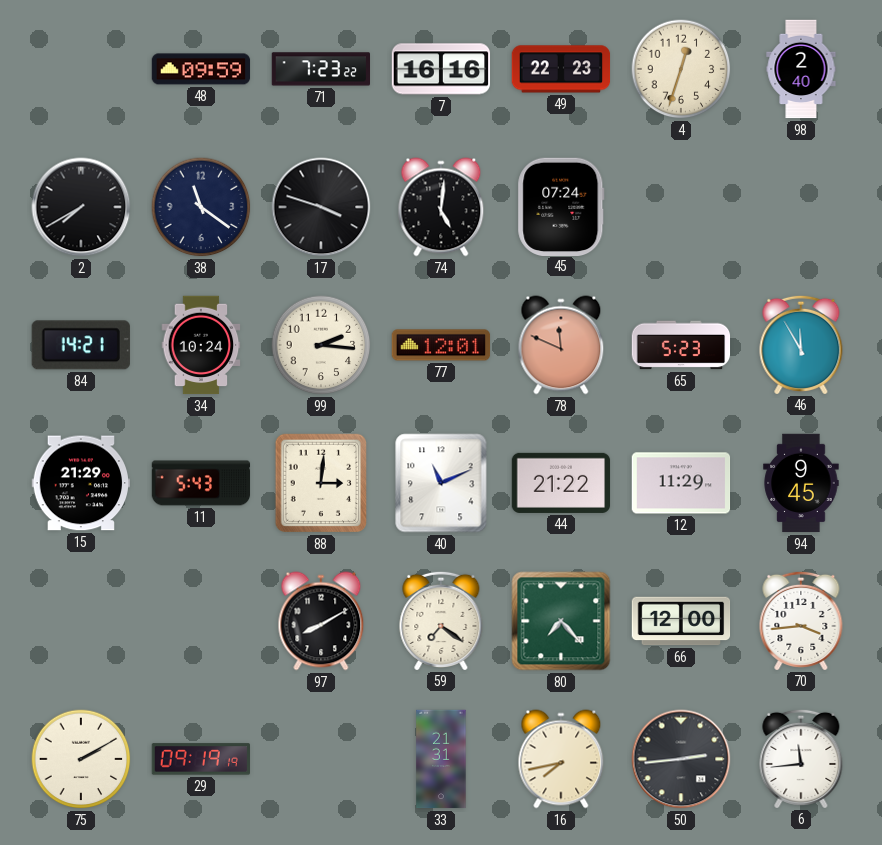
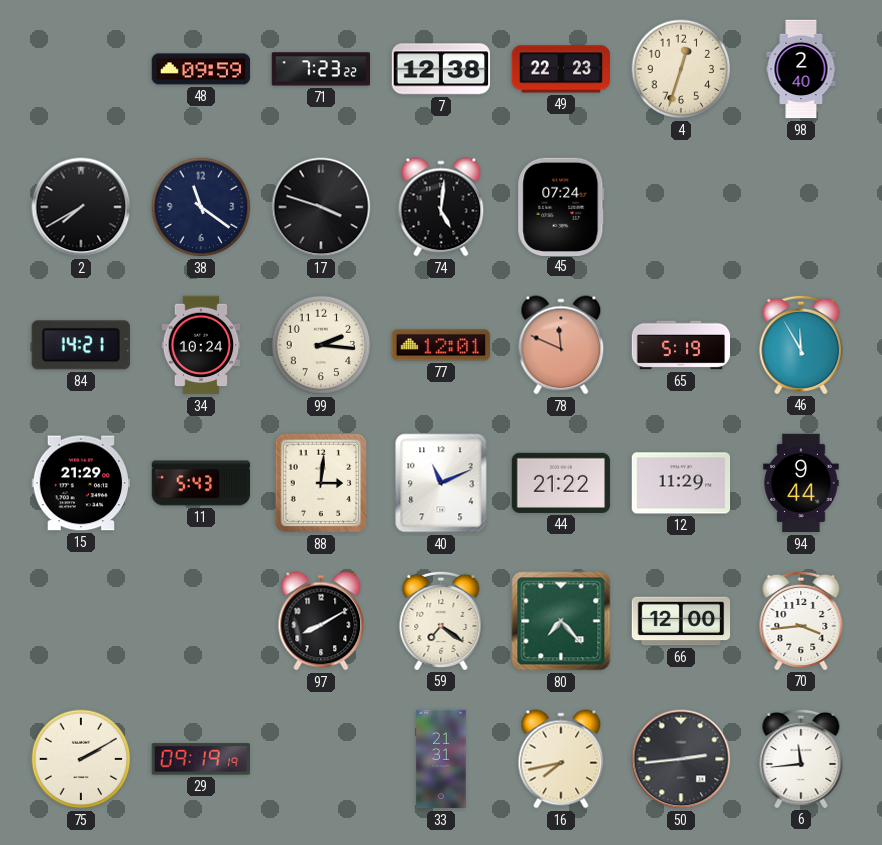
7: 16:16 -> 12:38
65: 5:23 -> 5:19
94: 9:45 -> 9:44
